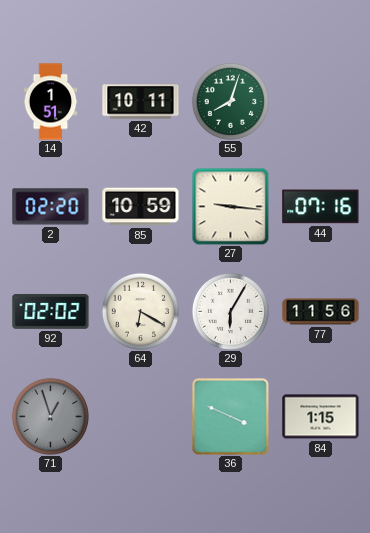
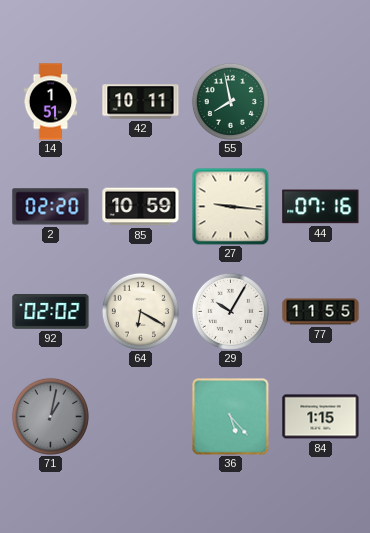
55: 8:03 -> 7:58
29: 6:05 -> 10:05
77: 11:56 -> 11:55
71: 12:57 -> 1:02
36: 3:49 -> 5:23
